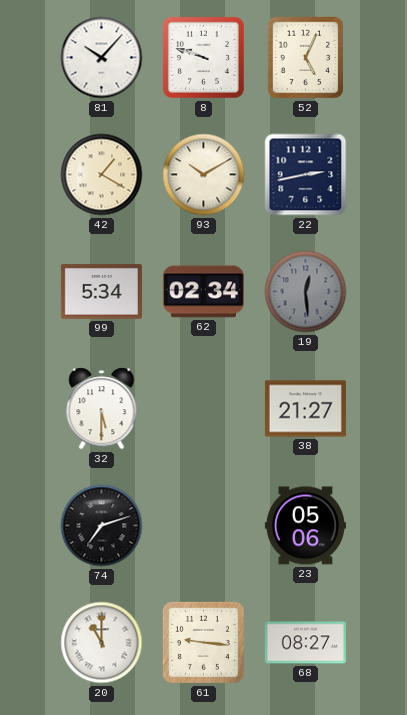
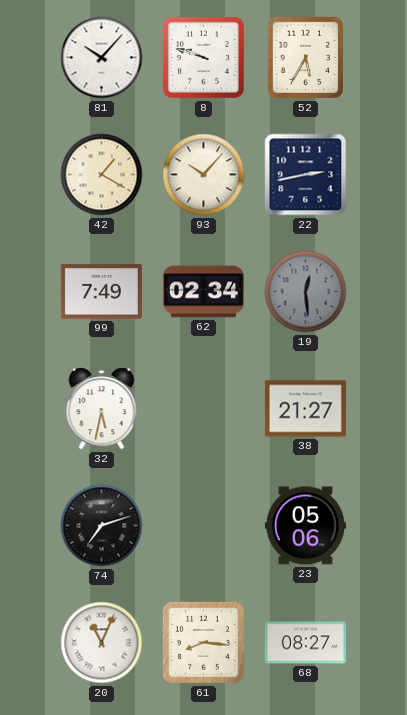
52: 5:04 -> 5:35
93: 10:10 -> 10:07
99: 5:34 -> 7:49
32: 5:30 -> 5:32
20: 11:00 -> 11:04
61: 9:16 -> 8:16
